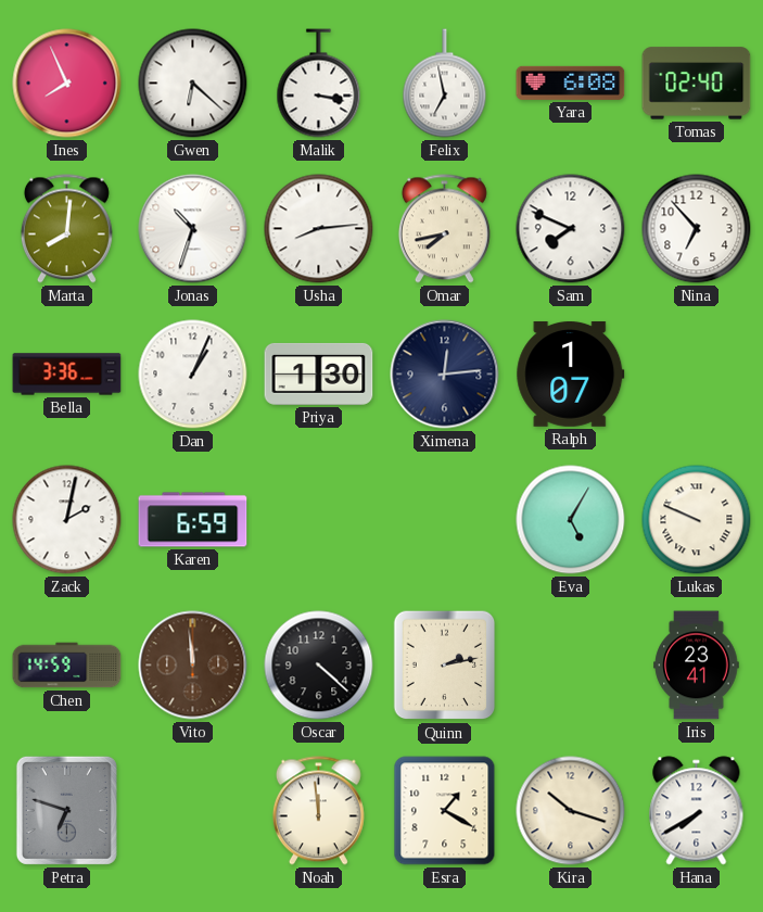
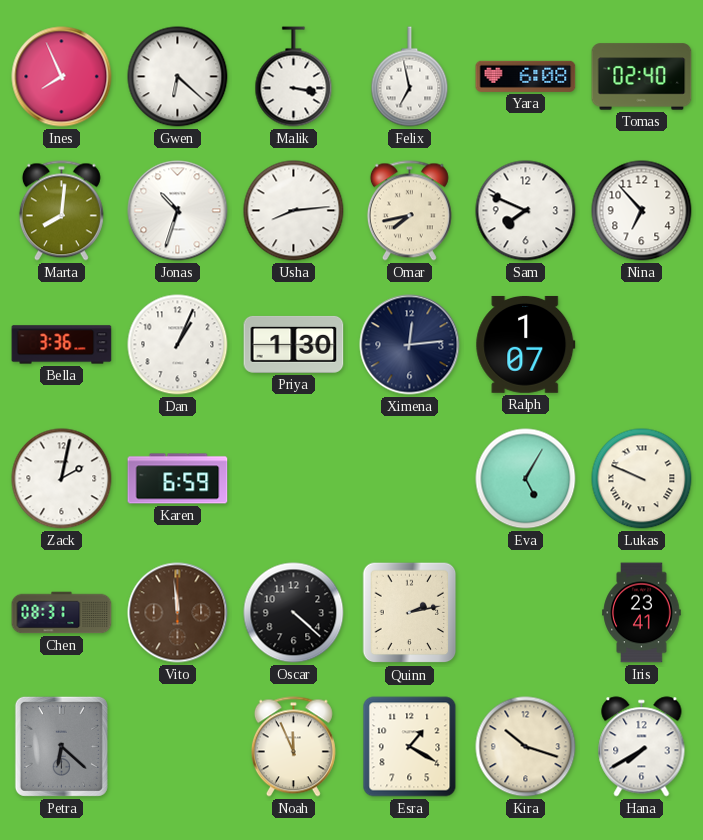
Chen: 14:59 -> 08:31
Petra: 6:48 -> 6:22
Noah: 11:59 -> 11:56
